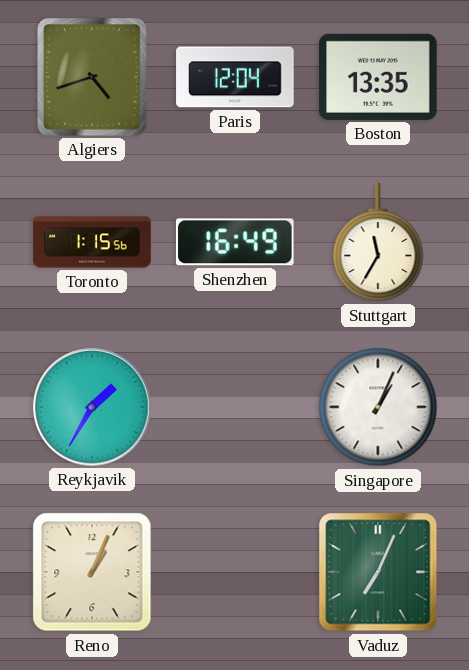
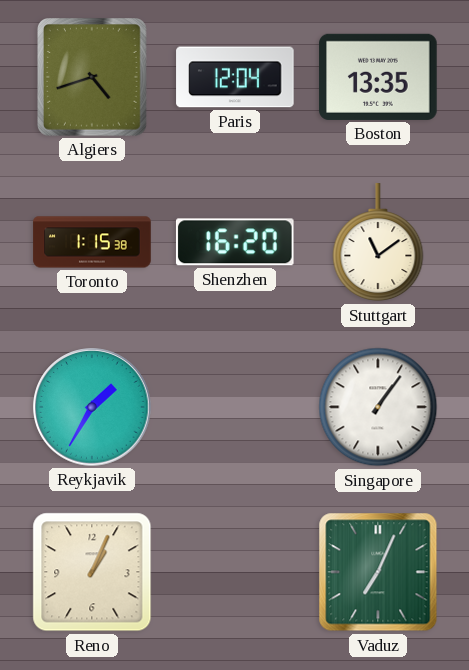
Toronto: 1:15:56 -> 1:15:38
Shenzhen: 16:49 -> 16:20
Stuttgart: 11:35 -> 11:09
Singapore: 1:04 -> 1:06
